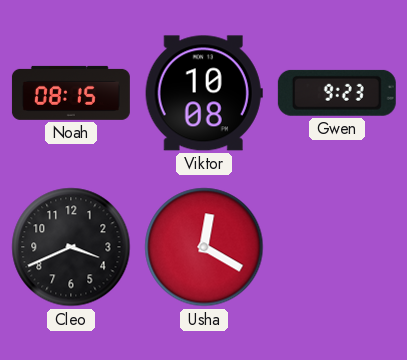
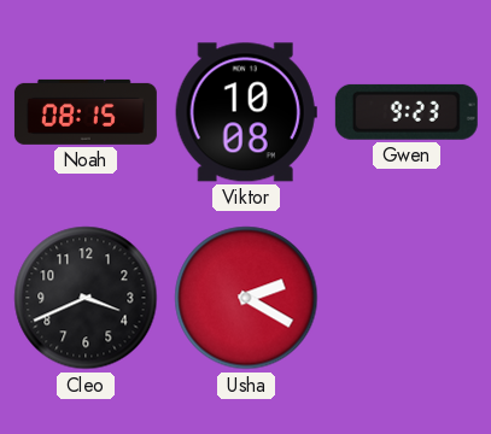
Usha: 12:20 -> 2:20
